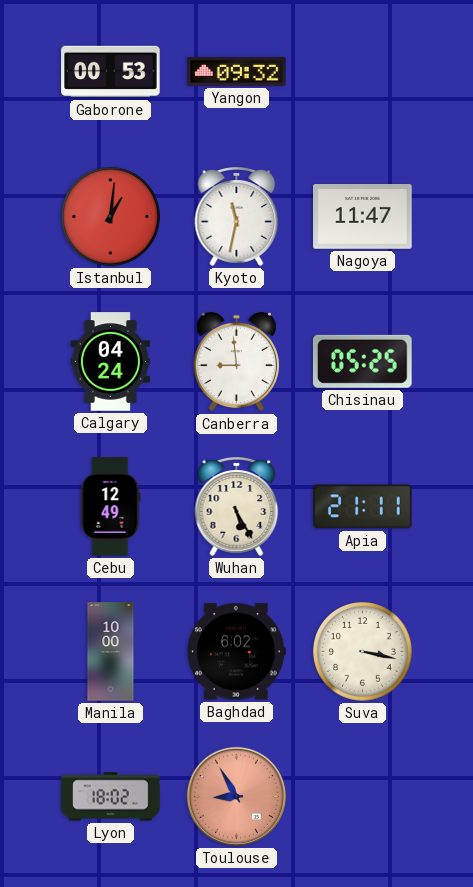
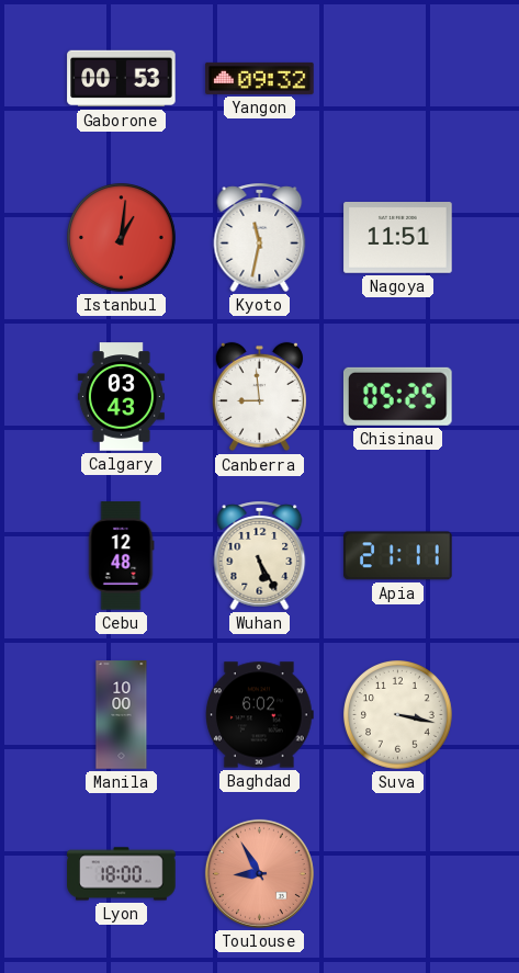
Nagoya: 11:47 -> 11:51
Calgary: 04:24 -> 03:43
Cebu: 12:49 -> 12:48
Lyon: 18:02 -> 18:00
